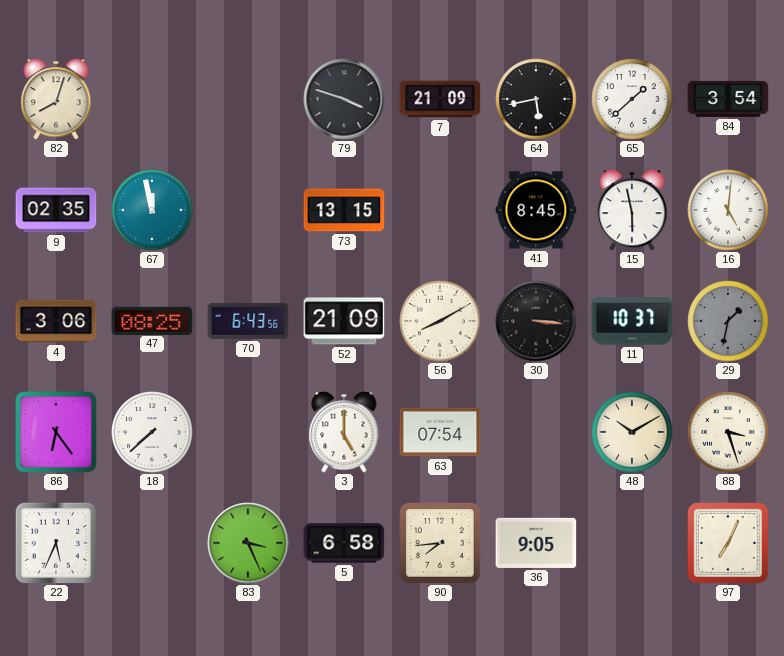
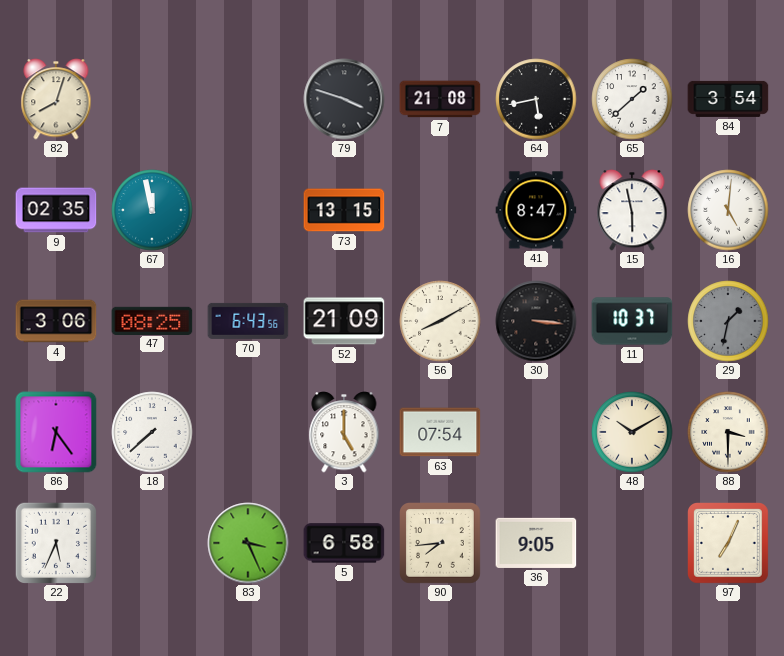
7: 21:09 -> 21:08
41: 8:45 -> 8:47
88: 3:27 -> 3:30
